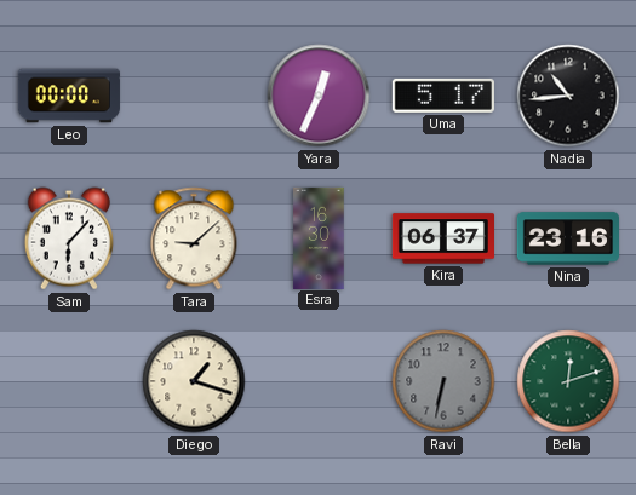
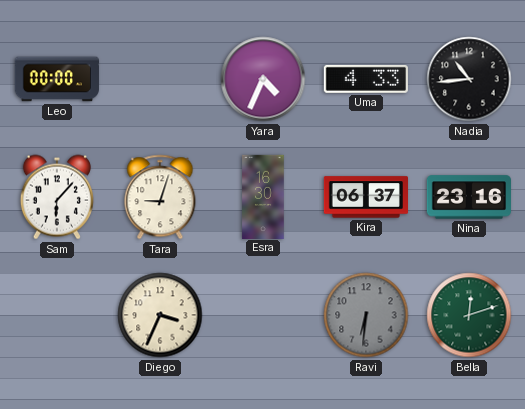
Yara: 12:34 -> 4:34
Uma: 5:17 -> 4:33
Tara: 9:08 -> 9:03
Diego: 1:18 -> 3:34
Ravi: 6:32 -> 6:31
